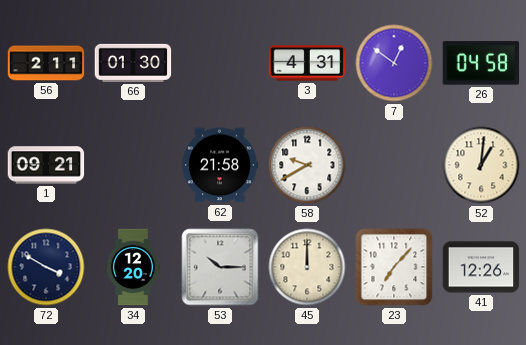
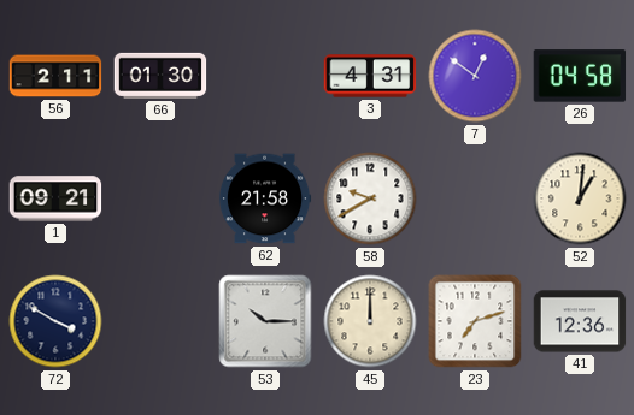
34: 12:20 -> none
23: 7:07 -> 7:12
41: 12:26 -> 12:36
